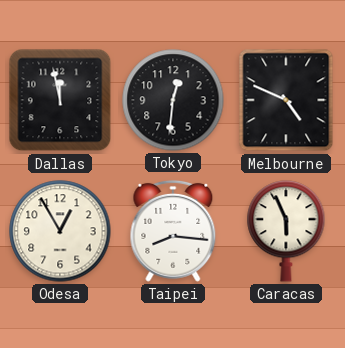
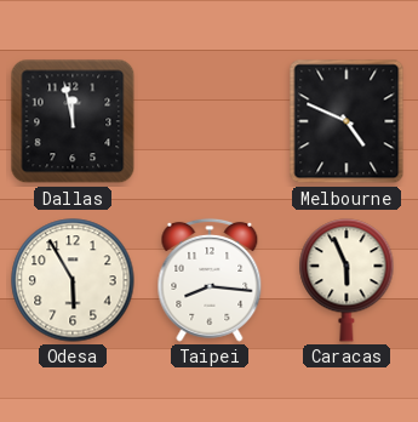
Tokyo: 12:31 -> none
Odesa: 12:55 -> 5:55
